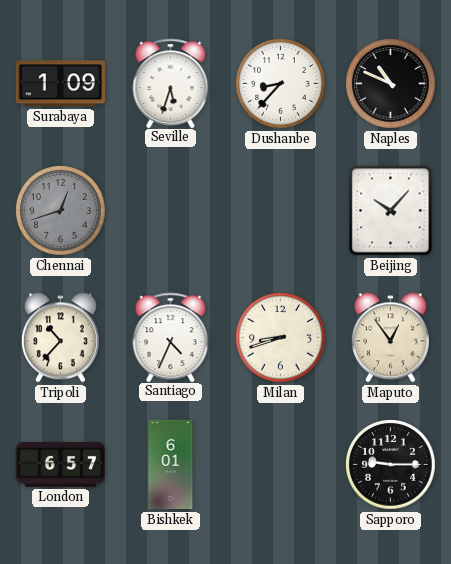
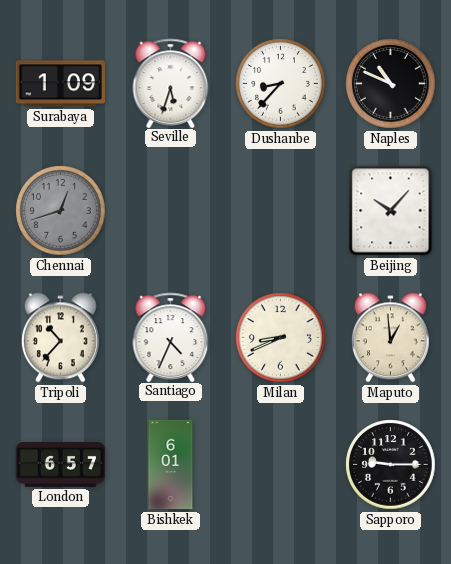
Milan: 8:42 -> 8:41
Maputo: 12:54 -> 12:59
